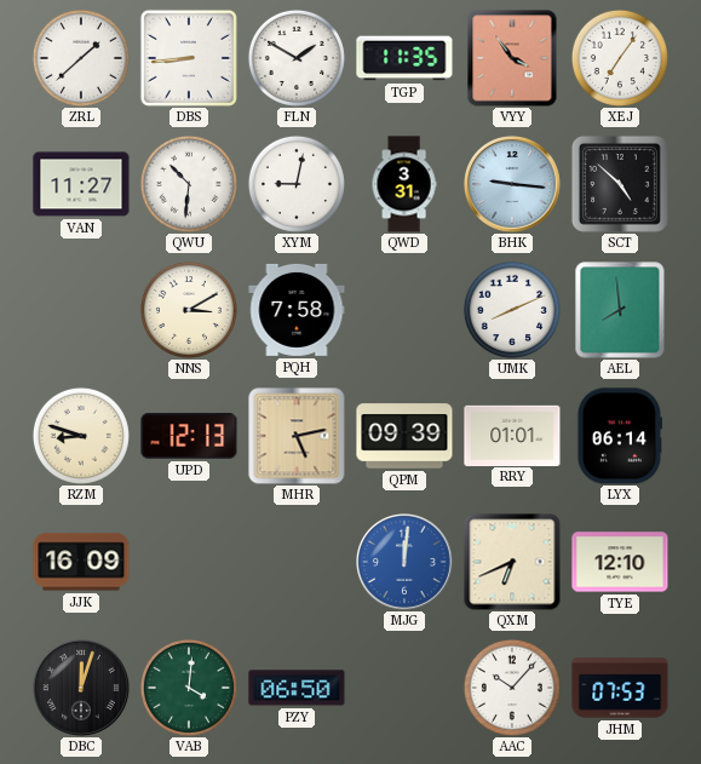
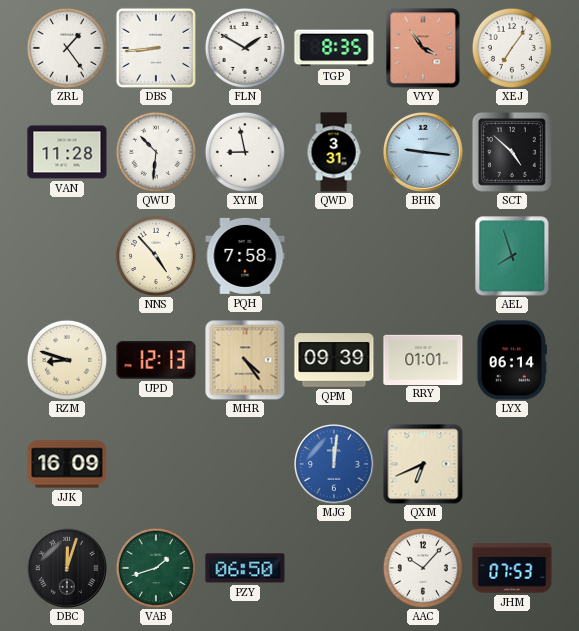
ZRL: 1:38 -> 1:24
TGP: 11:35 -> 8:35
VAN: 11:27 -> 11:28
XYM: 9:02 -> 8:58
NNS: 3:10 -> 4:53
UMK: 8:11 -> none
AEL: 7:59 -> 7:57
MHR: 5:13 -> 4:24
TYE: 12:10 -> none
VAB: 4:01 -> 1:42
